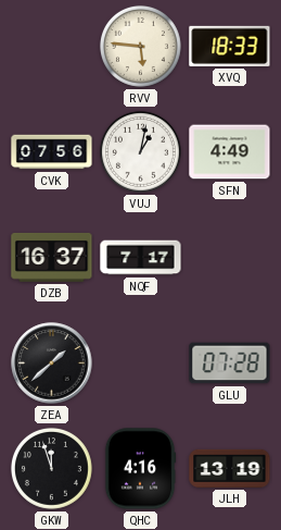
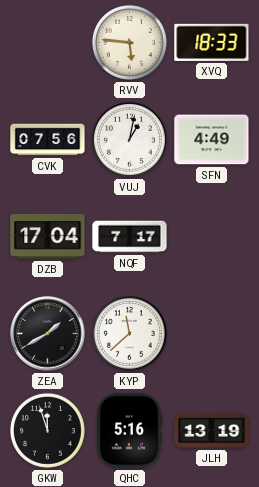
DZB: 16:37 -> 17:04
ZEA: 1:38 -> 1:40
KYP: none -> 11:38
GLU: 07:28 -> none
QHC: 4:16 -> 5:16
